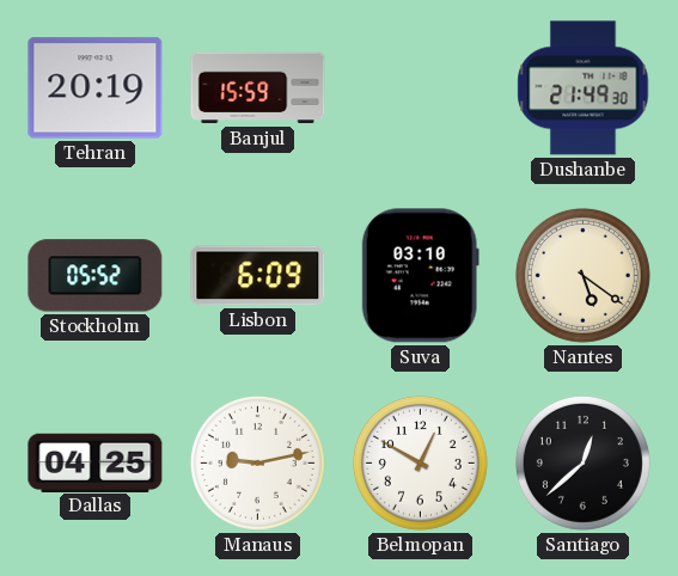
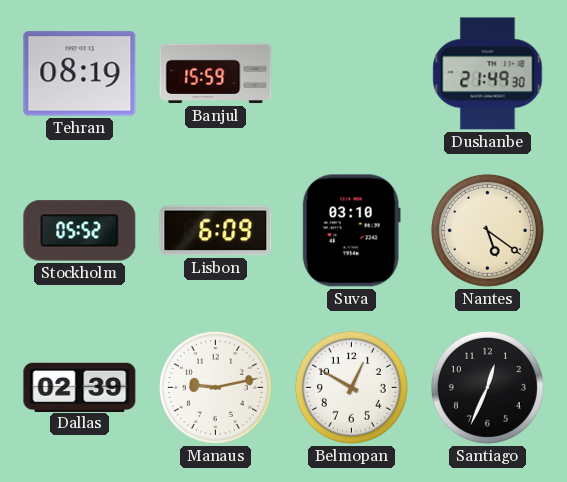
Tehran: 20:19 -> 08:19
Dallas: 04:25 -> 02:39
Santiago: 12:38 -> 12:34
